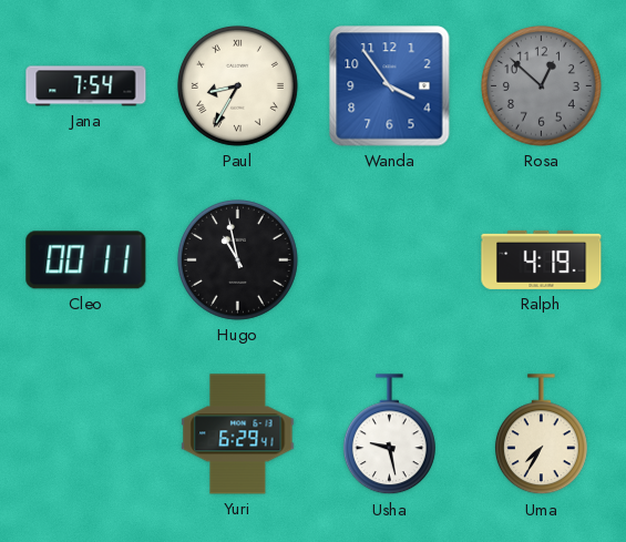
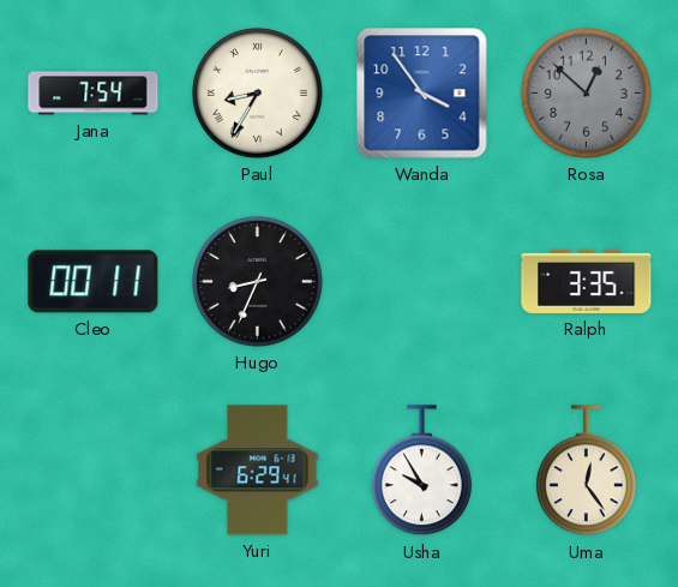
Hugo: 10:58 -> 8:34
Ralph: 4:19 -> 3:35
Usha: 9:28 -> 9:55
Uma: 7:35 -> 12:24
